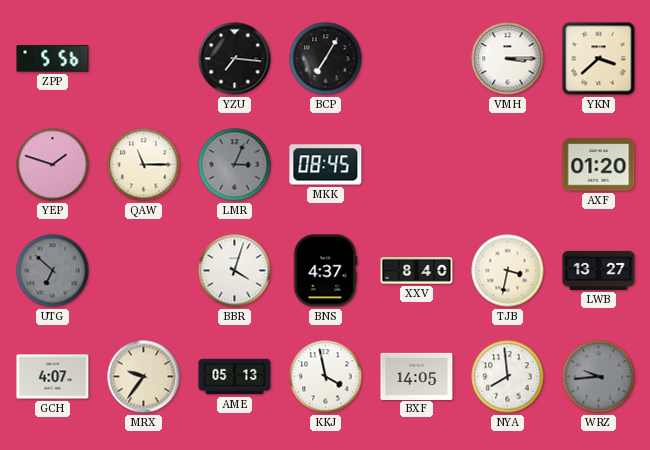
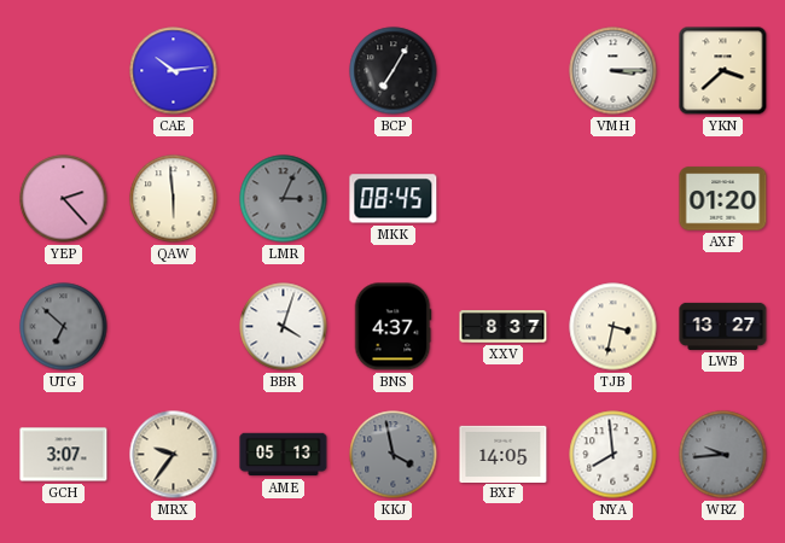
ZPP: 5:56 -> none
CAE: none -> 10:14
YZU: 7:16 -> none
YEP: 1:48 -> 2:23
QAW: 11:15 -> 5:59
XXV: 8:40 -> 8:37
GCH: 4:07 -> 3:07
KKJ dial: white -> grey
